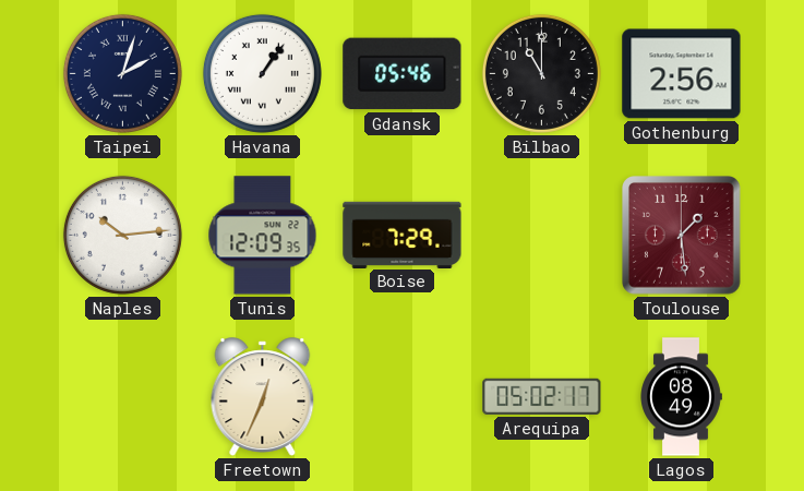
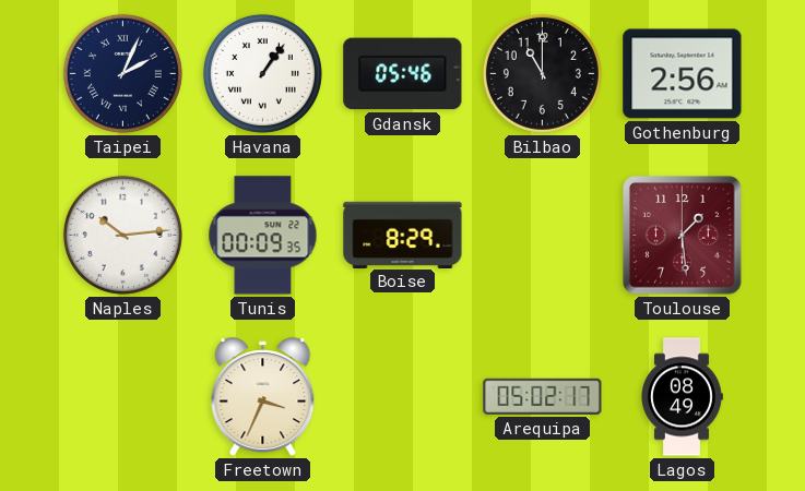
Taipei: 2:03 -> 2:04
Tunis: 12:09 -> 00:09
Boise: 7:29 -> 8:29
Freetown: 12:34 -> 3:34
